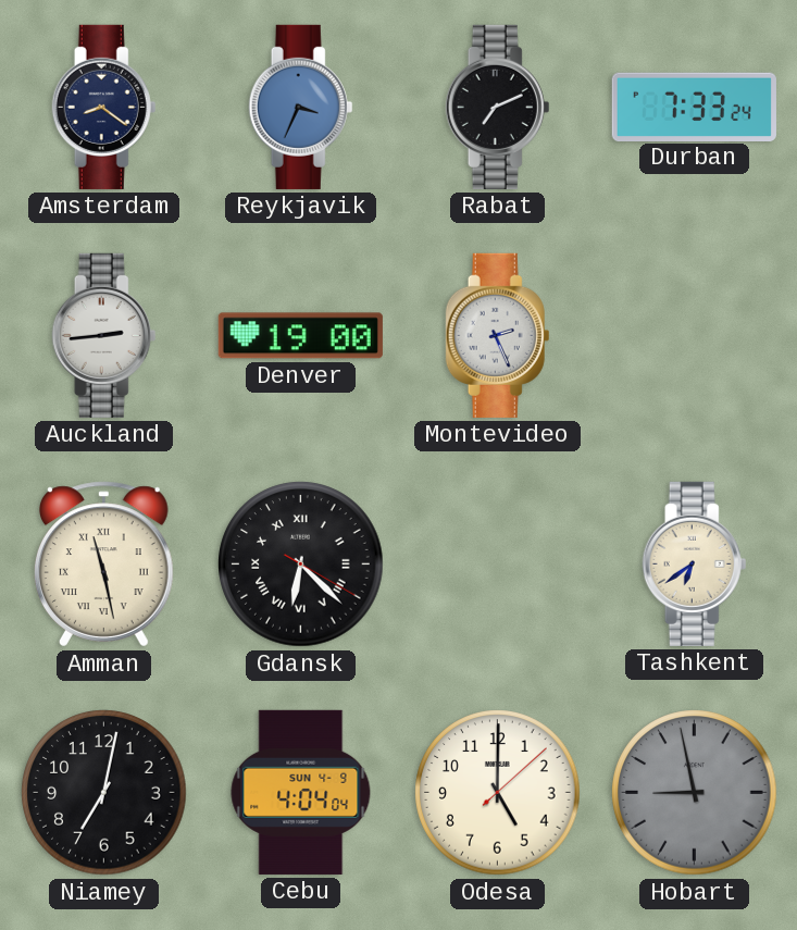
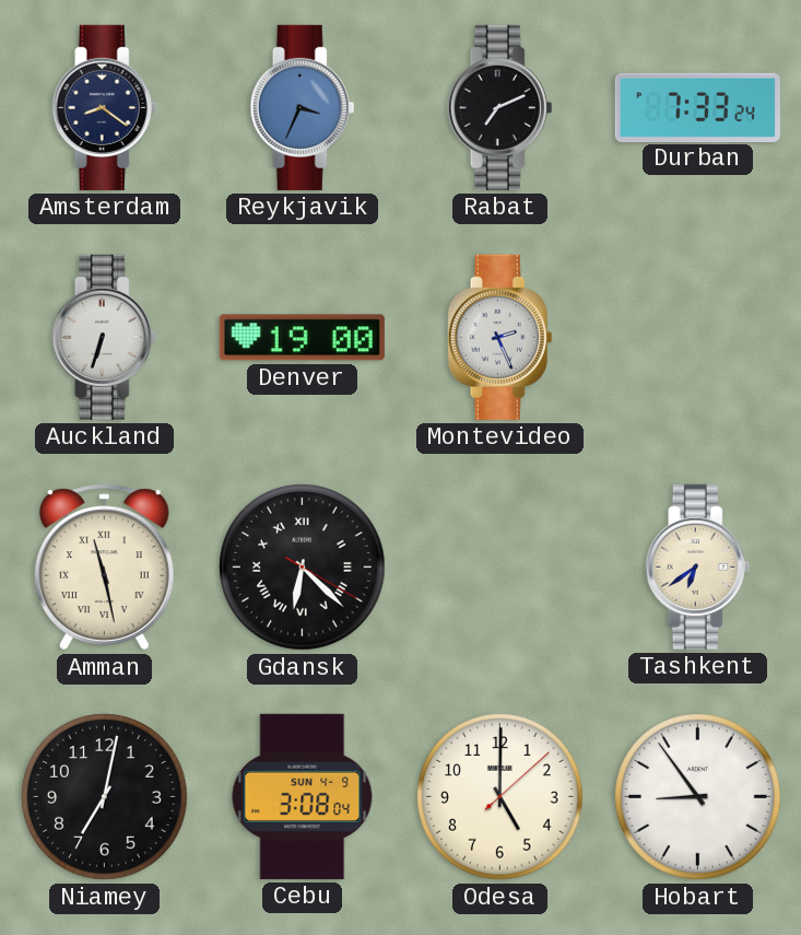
Auckland: 2:44 -> 6:33
Cebu: 4:04 -> 3:08
Hobart: 8:58 -> 8:54
Hobart dial: grey -> white
